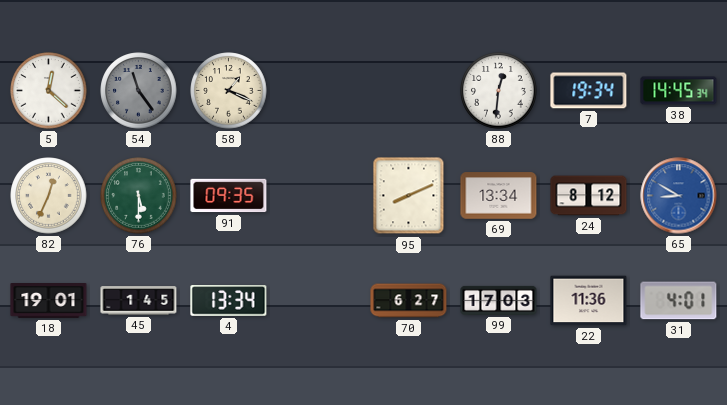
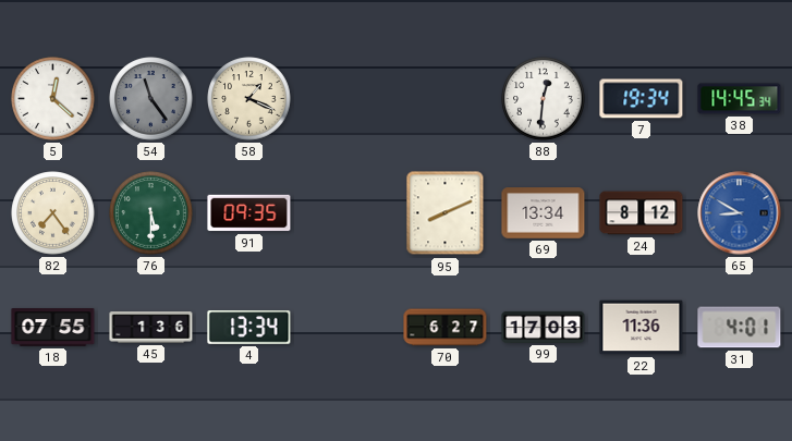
82: 12:34 -> 7:24
18: 19:01 -> 07:55
45: 1:45 -> 1:36
